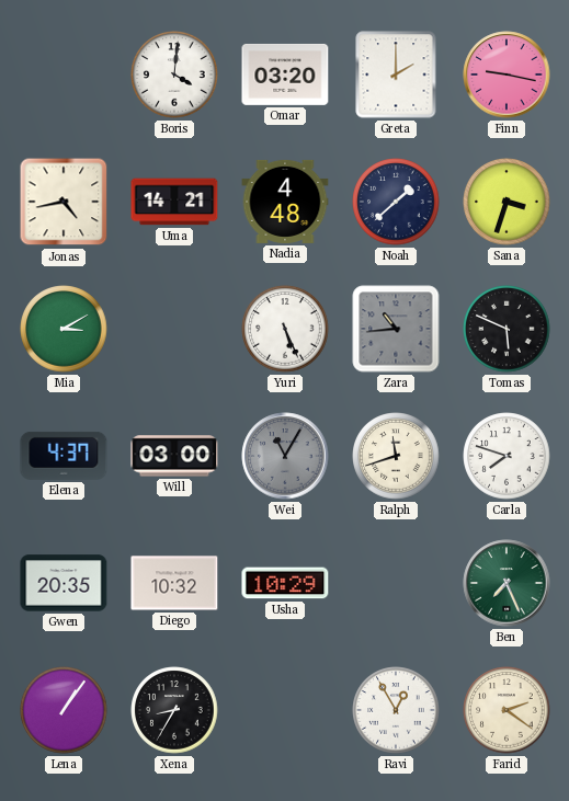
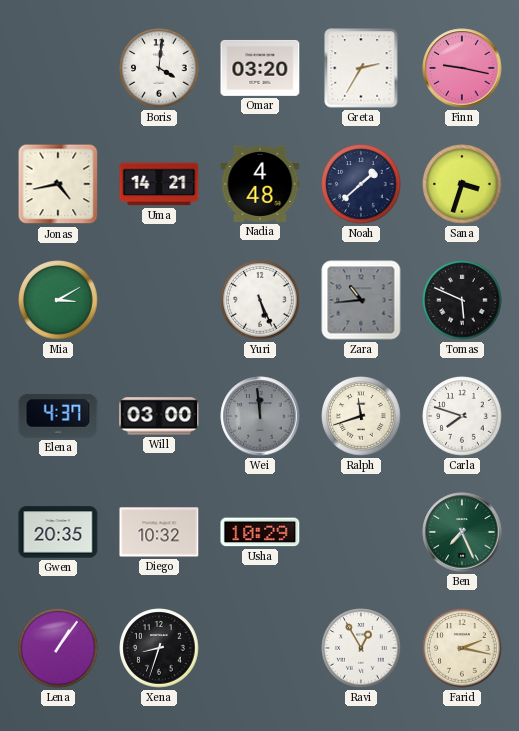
Greta: 2:00 -> 2:35
Wei: 11:05 -> 11:59
Xena: 8:35 -> 8:33
Farid: 2:21 -> 2:17
